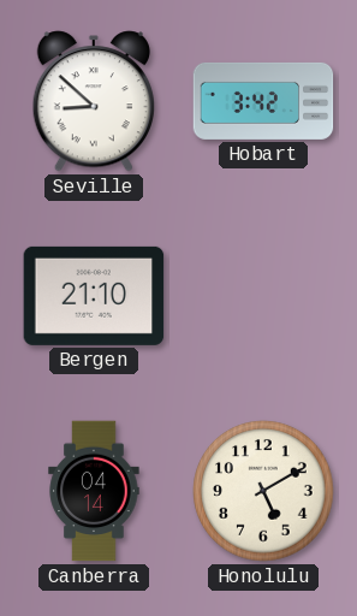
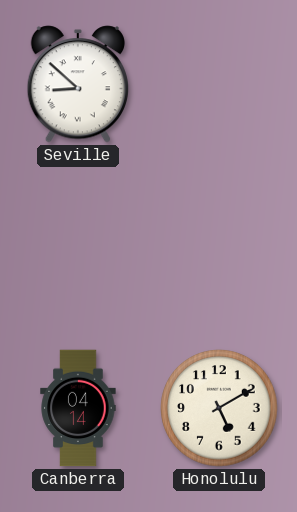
Hobart: 3:42 -> none
Bergen: 21:10 -> none
